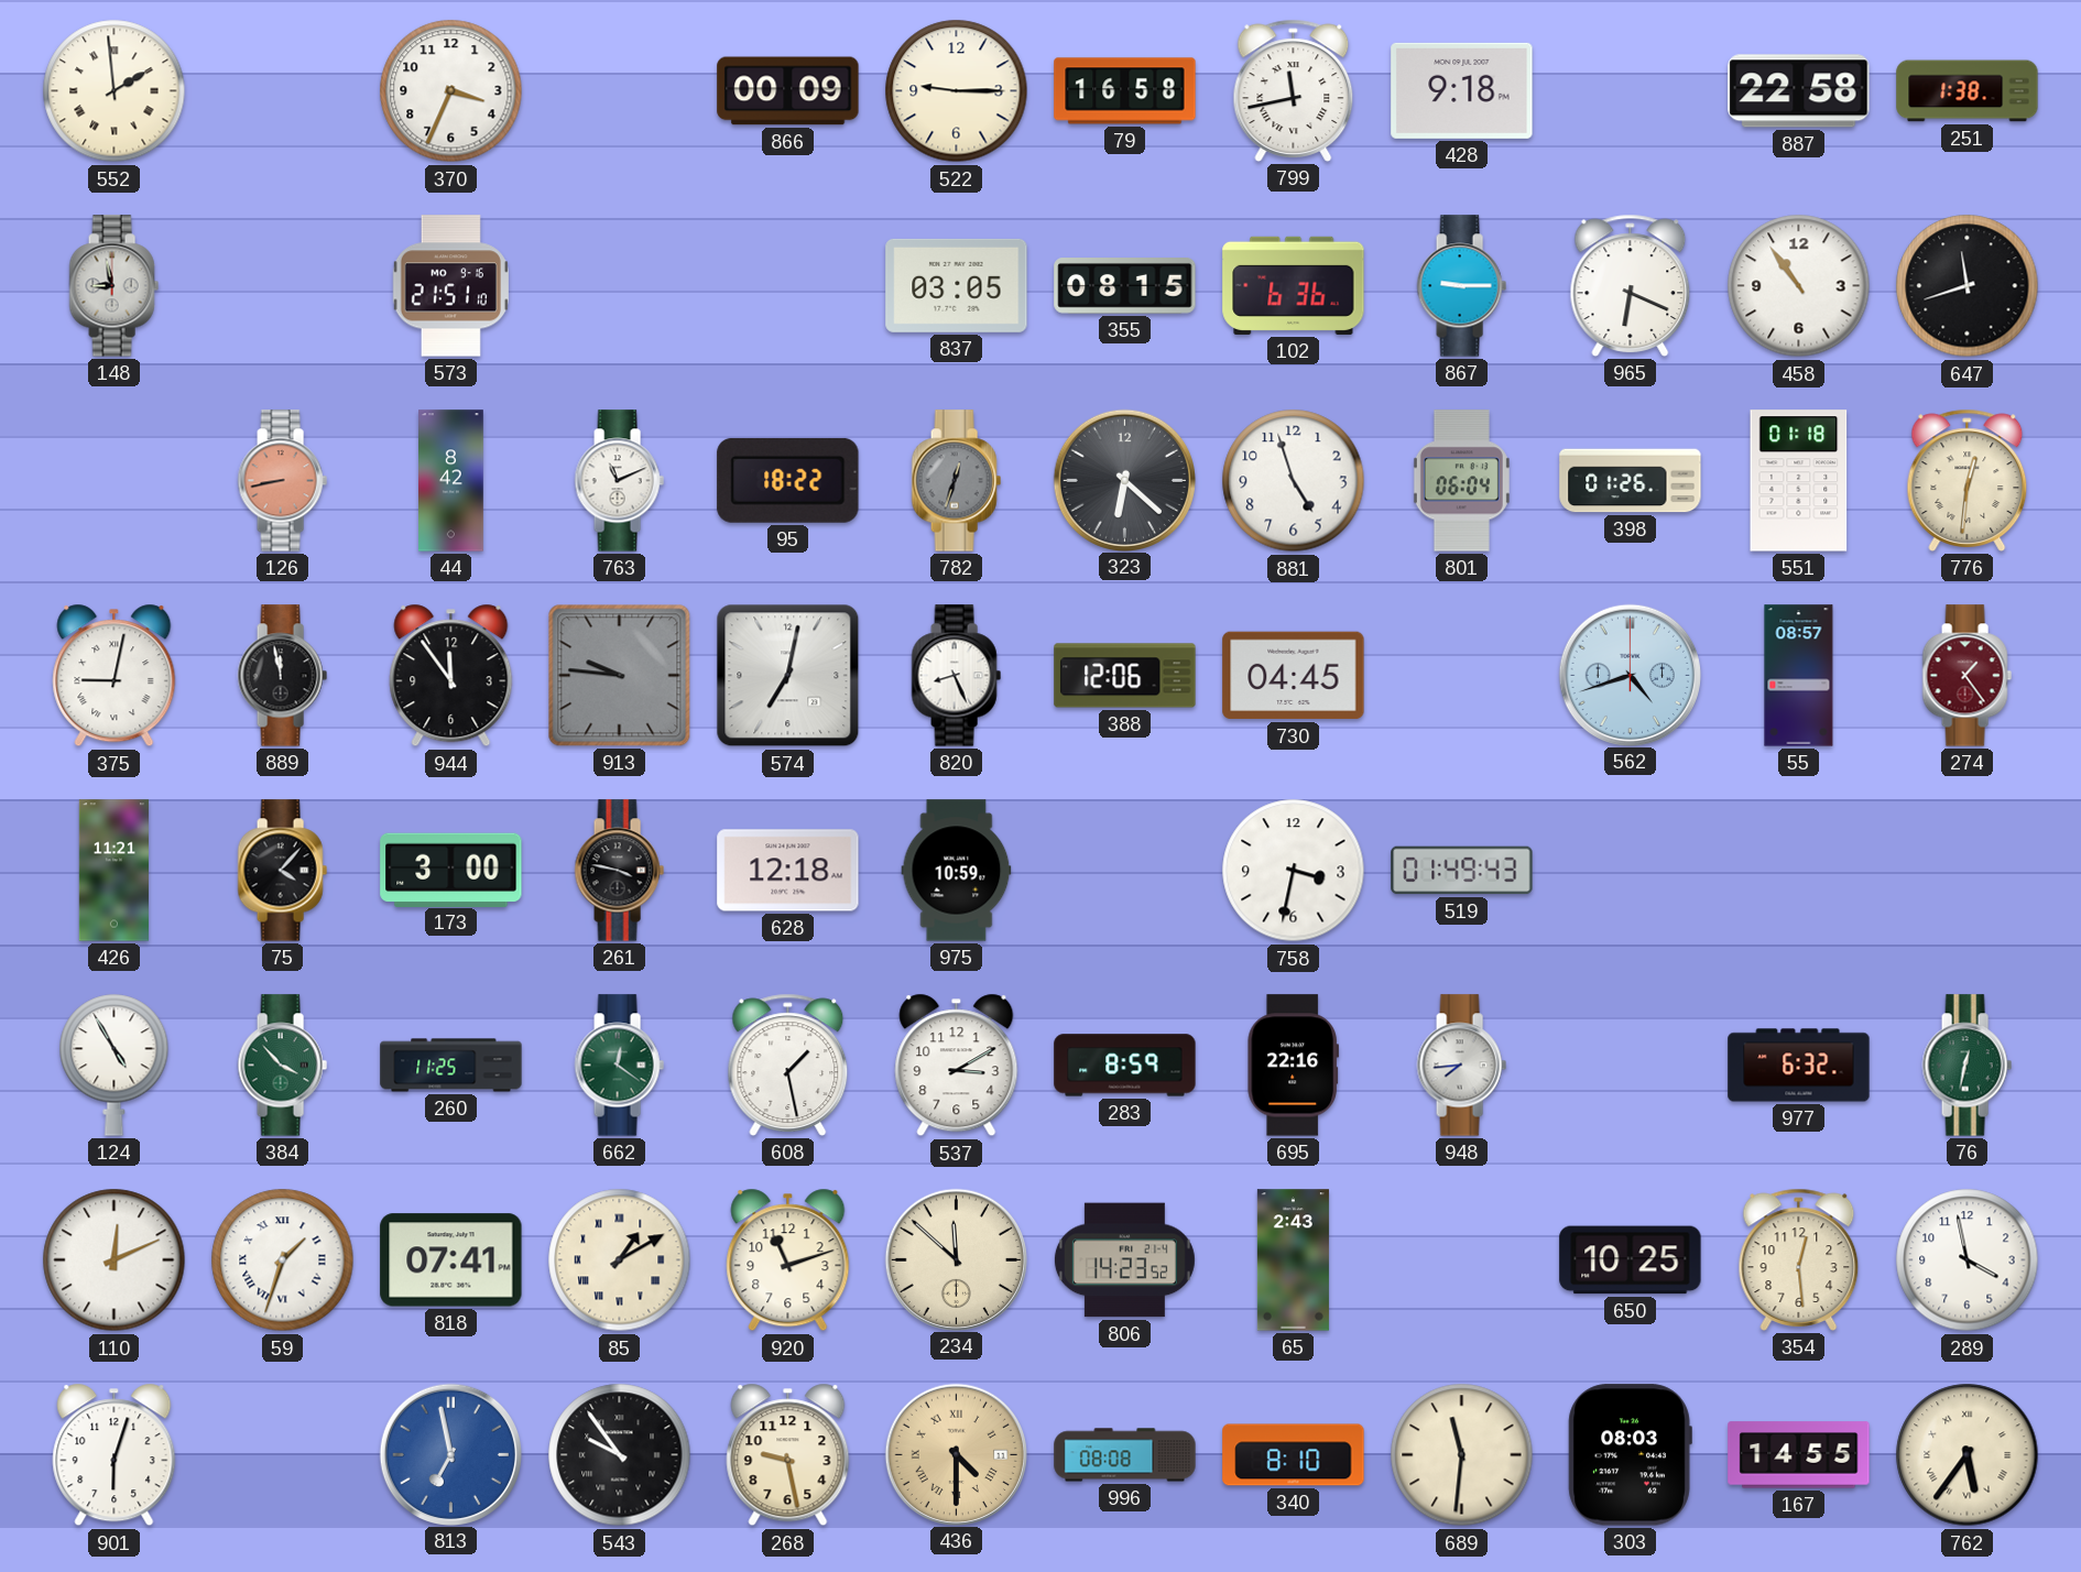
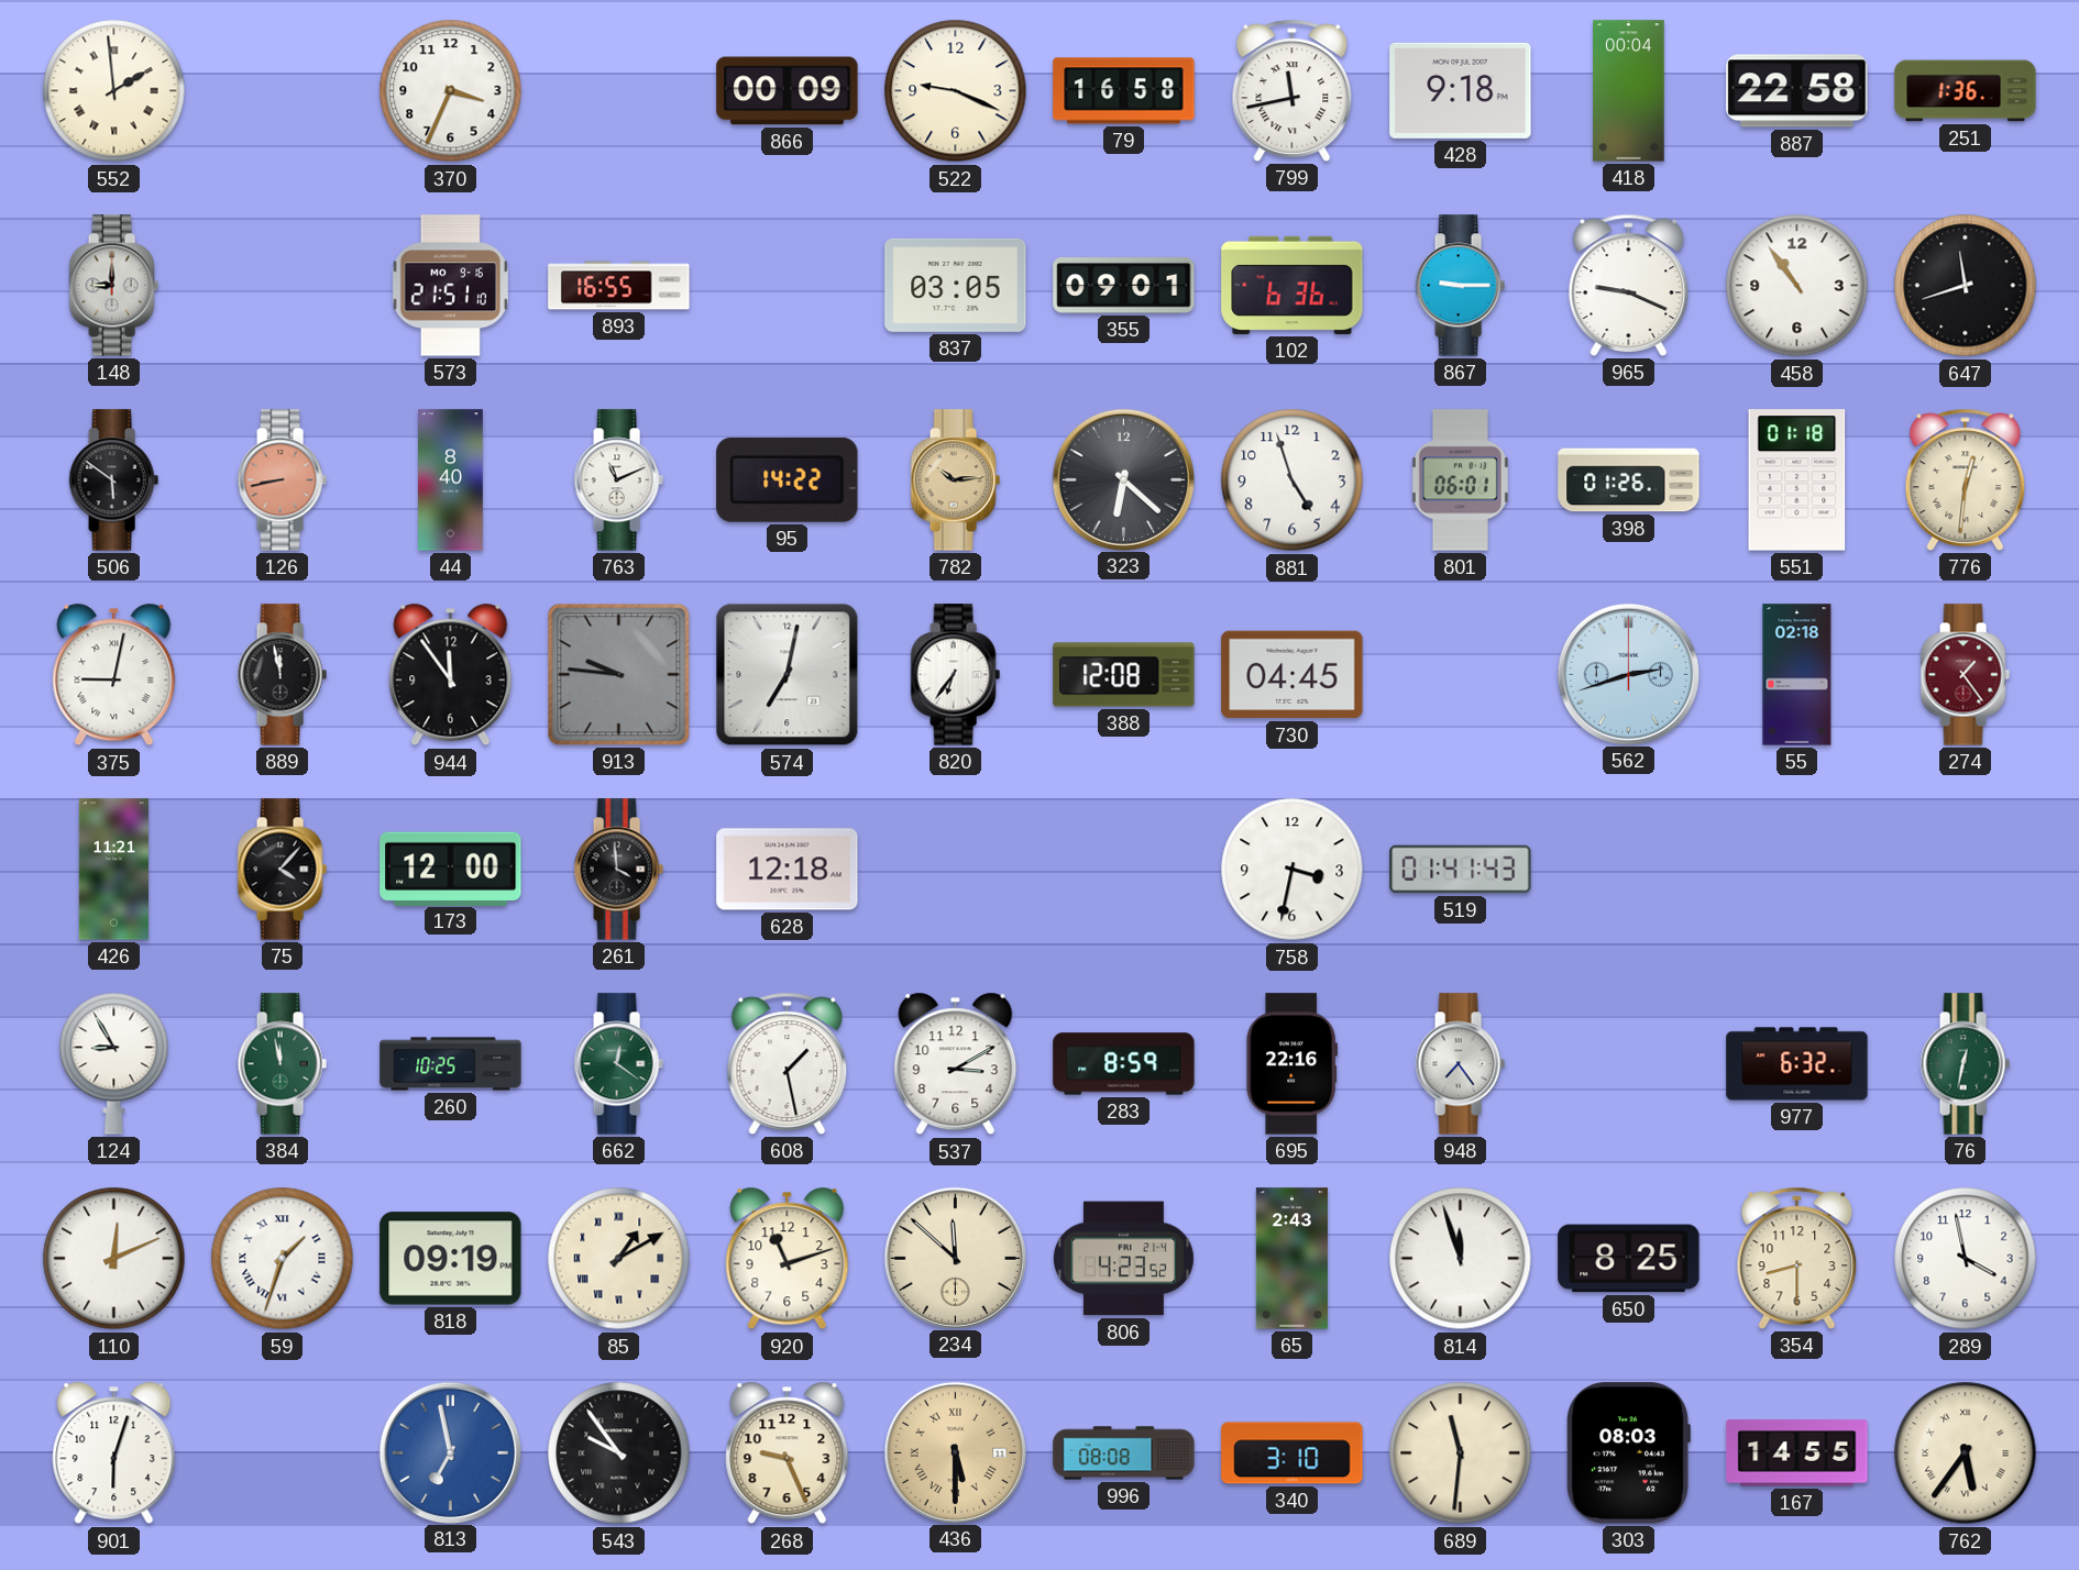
522: 9:15 -> 9:19
418: none -> 00:04
251: 1:38 -> 1:36
148: 8:58 -> 9:00
893: none -> 16:55
355: 08:15 -> 09:01
965: 6:19 -> 9:19
506: none -> 5:51
44: 8:42 -> 8:40
95: 18:22 -> 14:22
782: 12:33 -> 10:14
782 dial: grey -> champagne
801: 06:04 -> 06:01
820: 8:26 -> 6:36
388: 12:06 -> 12:08
562: 4:42 -> 2:42
55: 08:57 -> 02:18
173: 3:00 -> 12:00
261: 3:47 -> 3:59
975: 10:59 -> none
519: 01:49 -> 01:41
124: 4:55 -> 8:55
384: 3:53 -> 11:58
260: 11:25 -> 10:25
948: 7:44 -> 7:24
818: 07:41 -> 09:19
806: 14:23 -> 4:23
814: none -> 11:57
650: 10:25 -> 8:25
354: 12:29 -> 8:30
268: 9:28 -> 9:26
436: 4:30 -> 5:30
340: 8:10 -> 3:10
